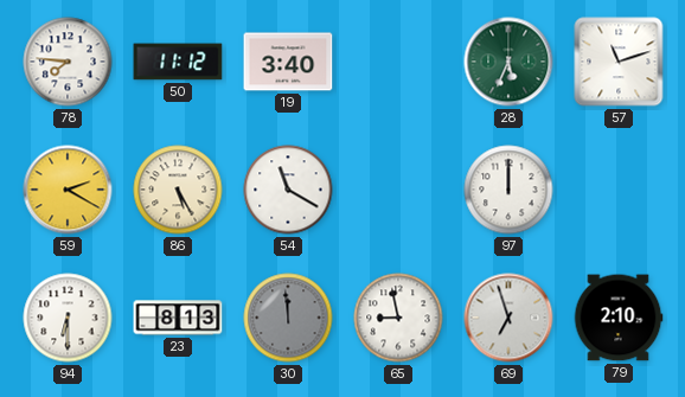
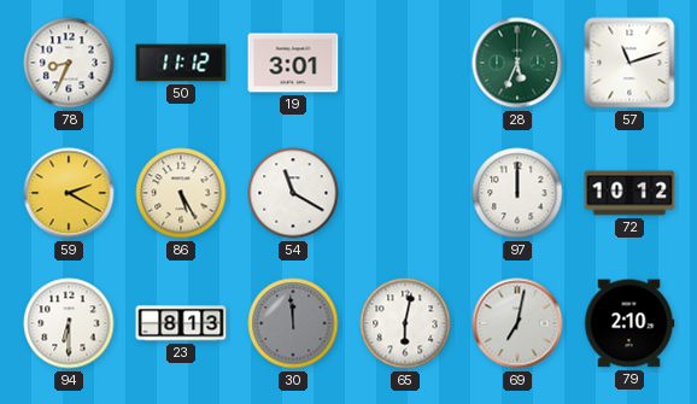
78: 7:46 -> 8:34
19: 3:40 -> 3:01
72: none -> 10:12
65: 8:58 -> 6:02
69: 6:57 -> 7:02
